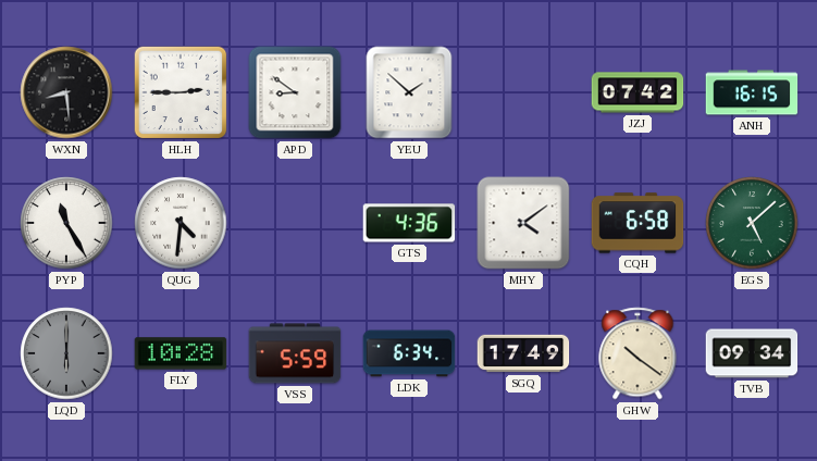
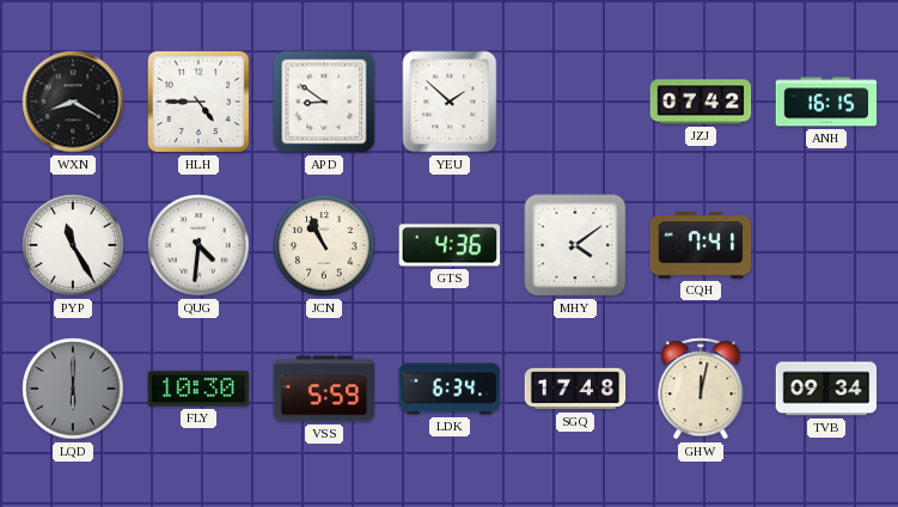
WXN: 8:29 -> 8:20
HLH: 2:45 -> 4:45
JCN: none -> 10:56
CQH: 6:58 -> 7:41
EGS: 5:08 -> none
FLY: 10:28 -> 10:30
SGQ: 17:49 -> 17:48
GHW: 10:21 -> 12:02
